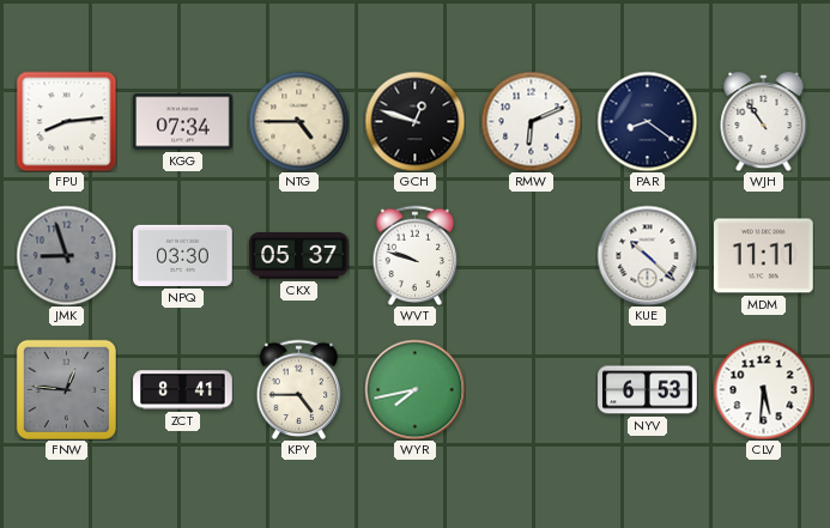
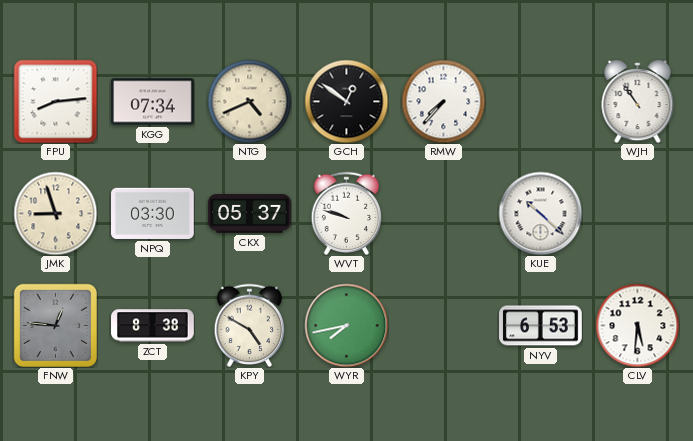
NTG: 4:45 -> 4:41
GCH: 12:48 -> 12:51
RMW: 6:11 -> 7:37
PAR: 8:21 -> none
JMK dial: grey -> cream
MDM: 11:11 -> none
ZCT: 8:41 -> 8:38
KPY: 4:45 -> 4:50
